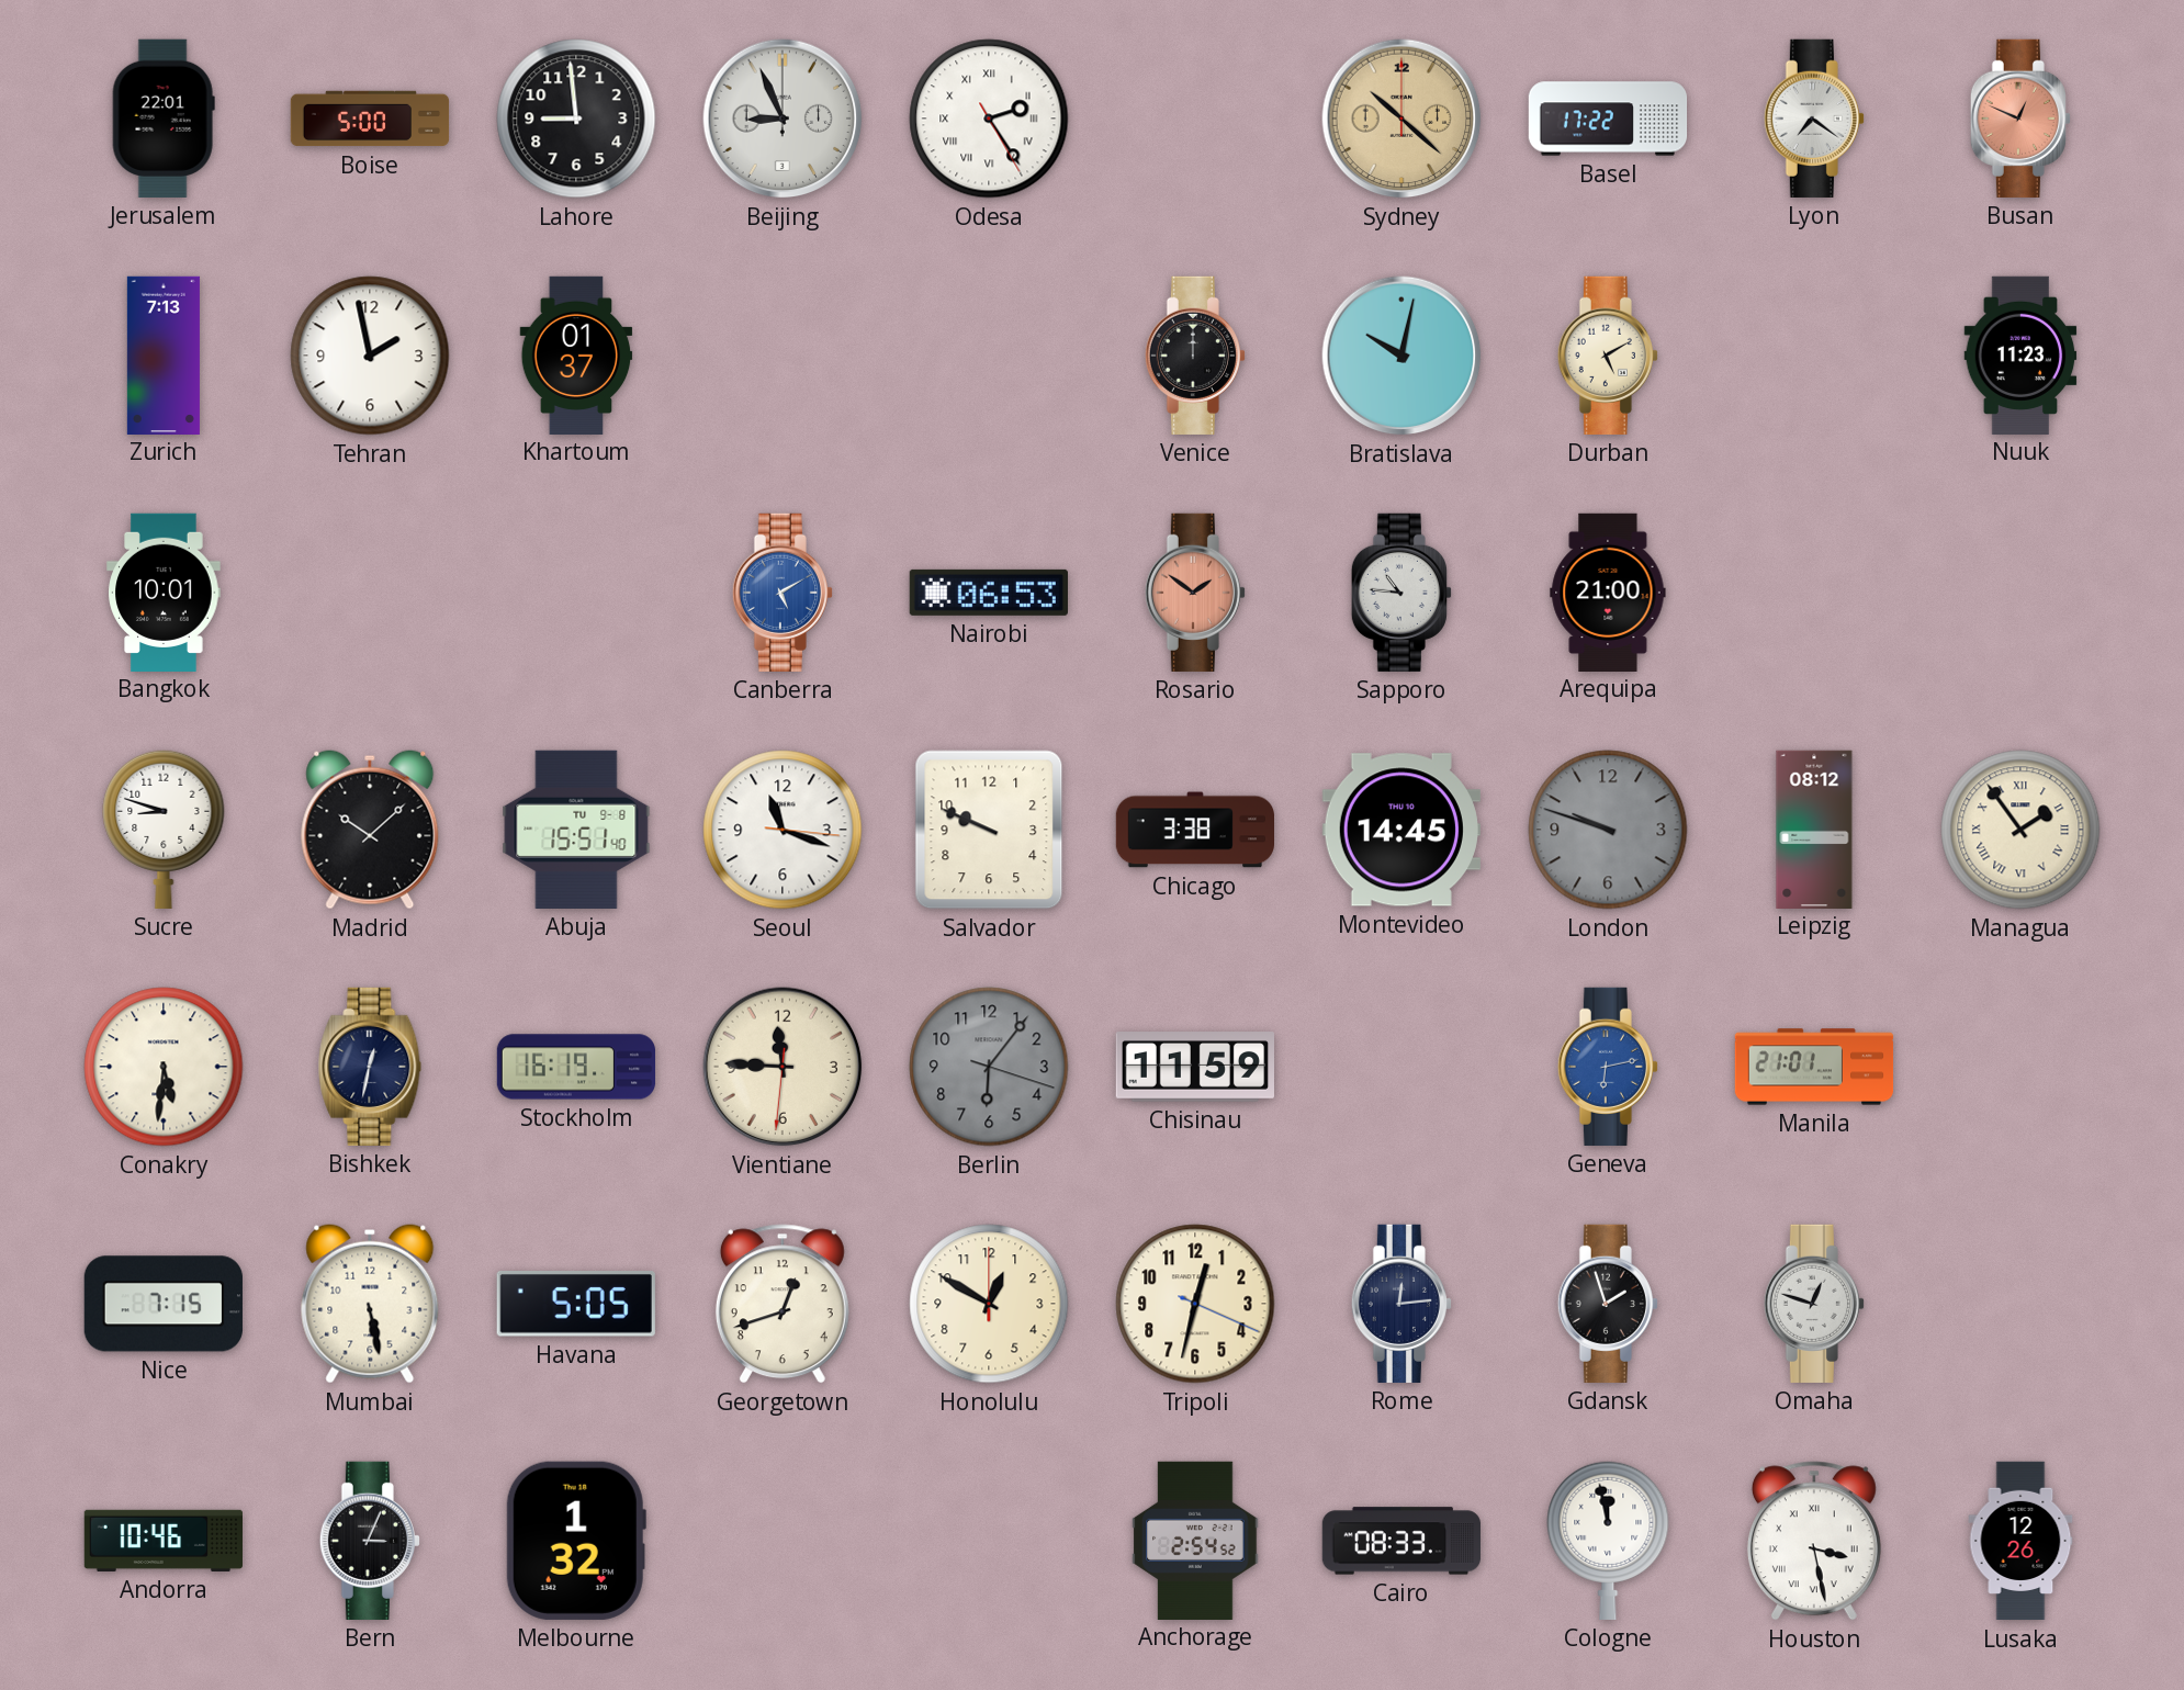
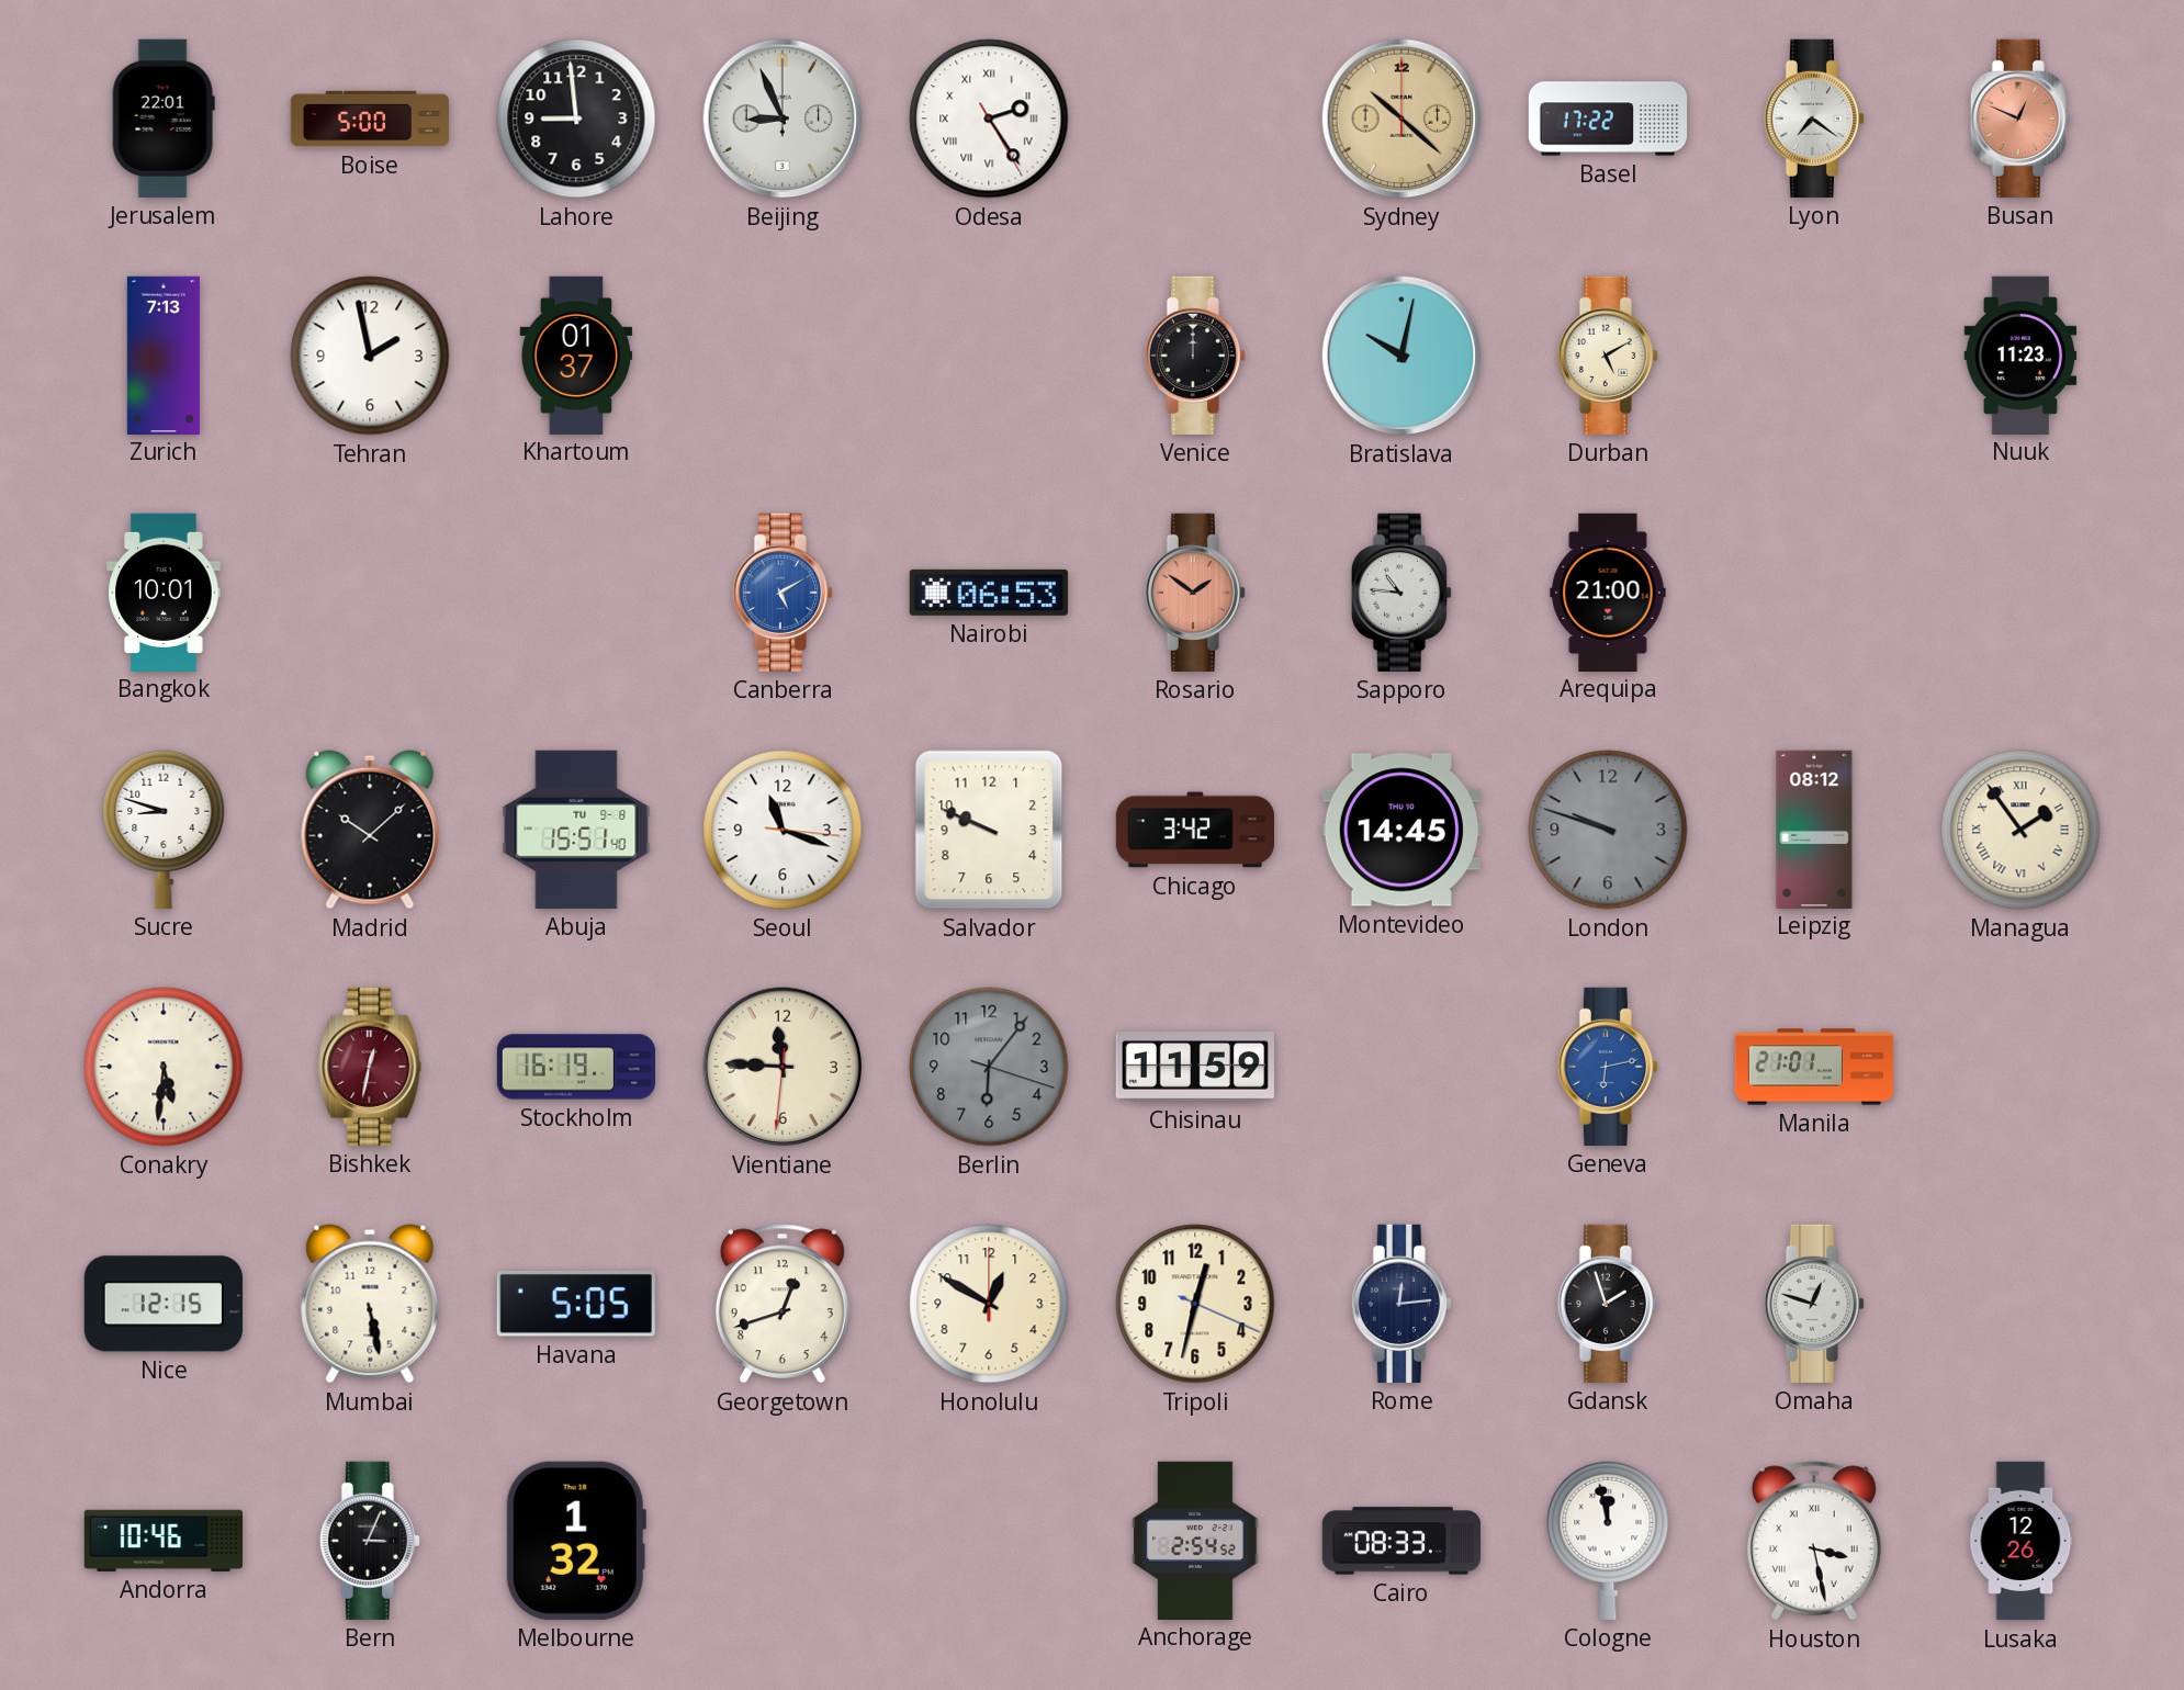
Chicago: 3:38 -> 3:42
Bishkek dial: navy -> burgundy
Nice: 7:15 -> 12:15
